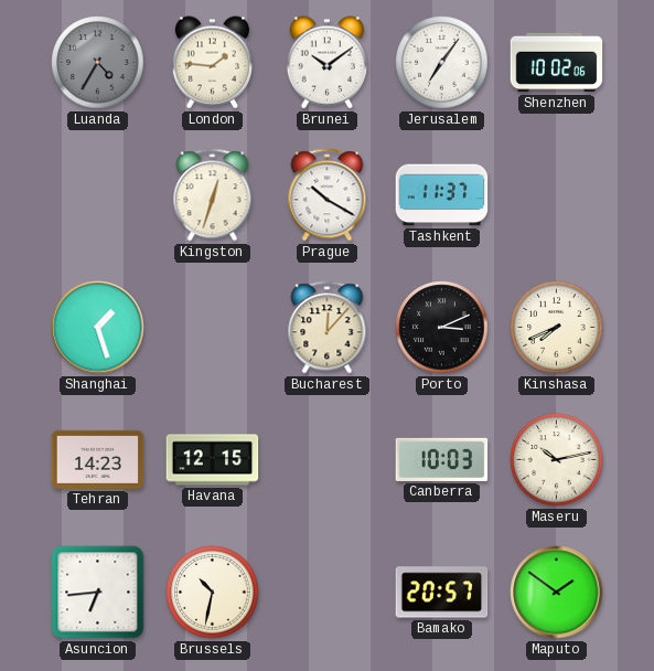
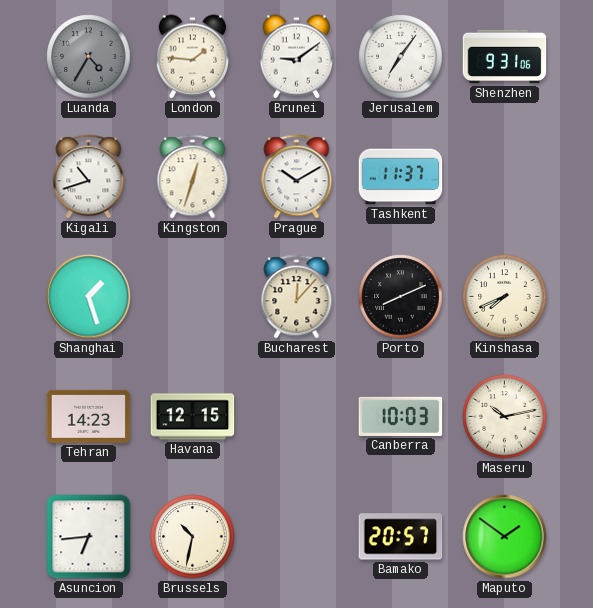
Brunei: 10:09 -> 9:09
Shenzhen: 10:02 -> 9:31
Kigali: none -> 10:42
Prague: 10:20 -> 10:10
Porto: 3:11 -> 8:11
